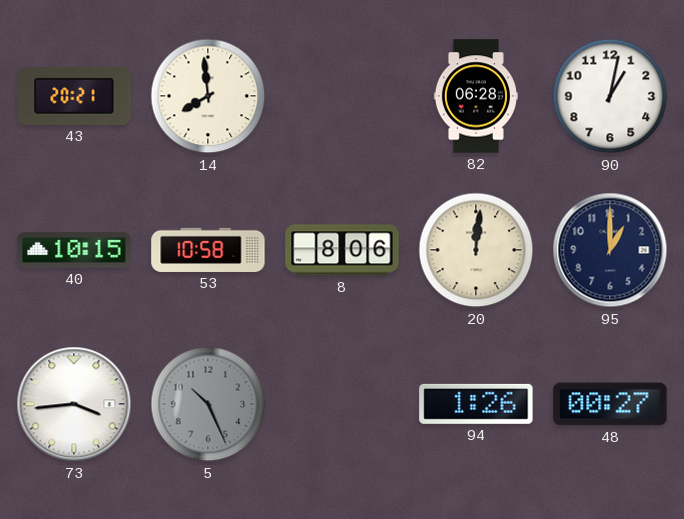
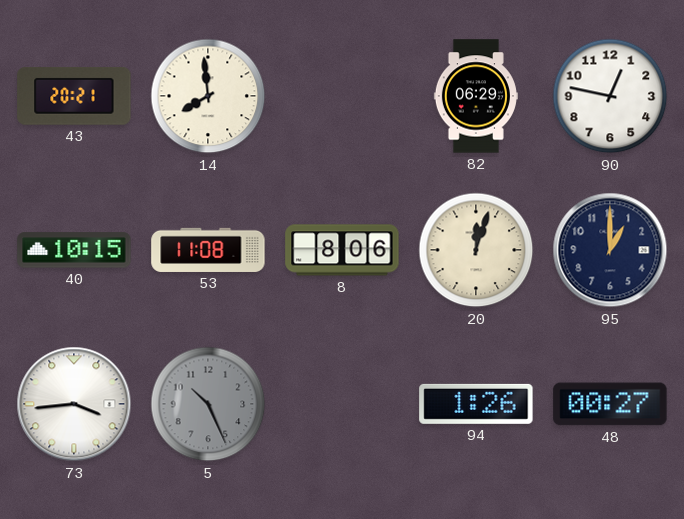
82: 06:28 -> 06:29
90: 1:02 -> 12:47
53: 10:58 -> 11:08
20: 12:01 -> 12:03
